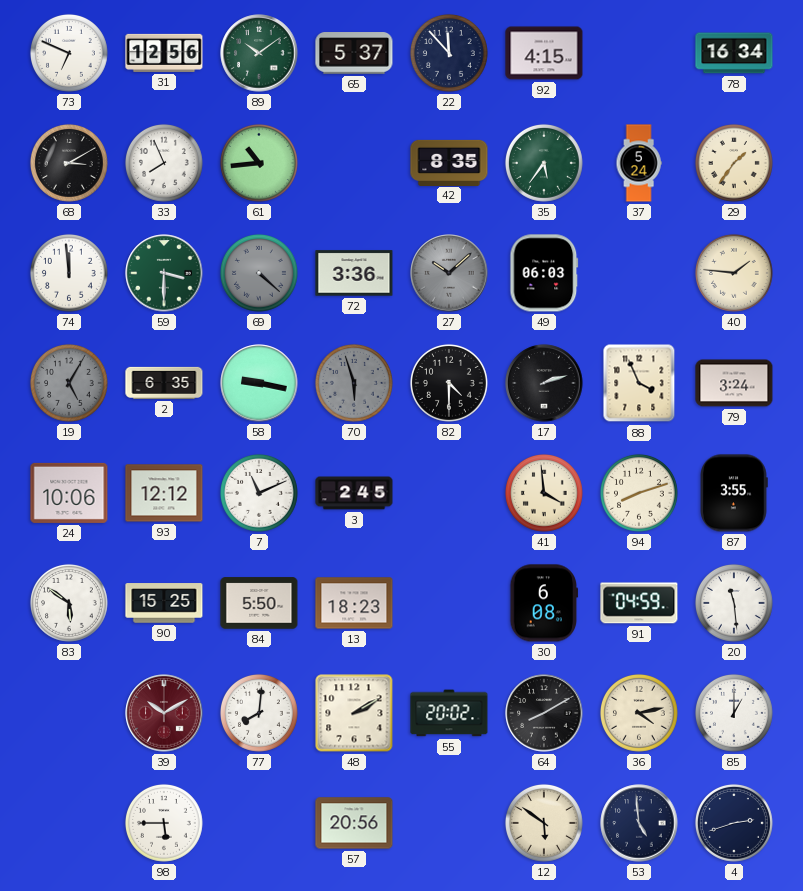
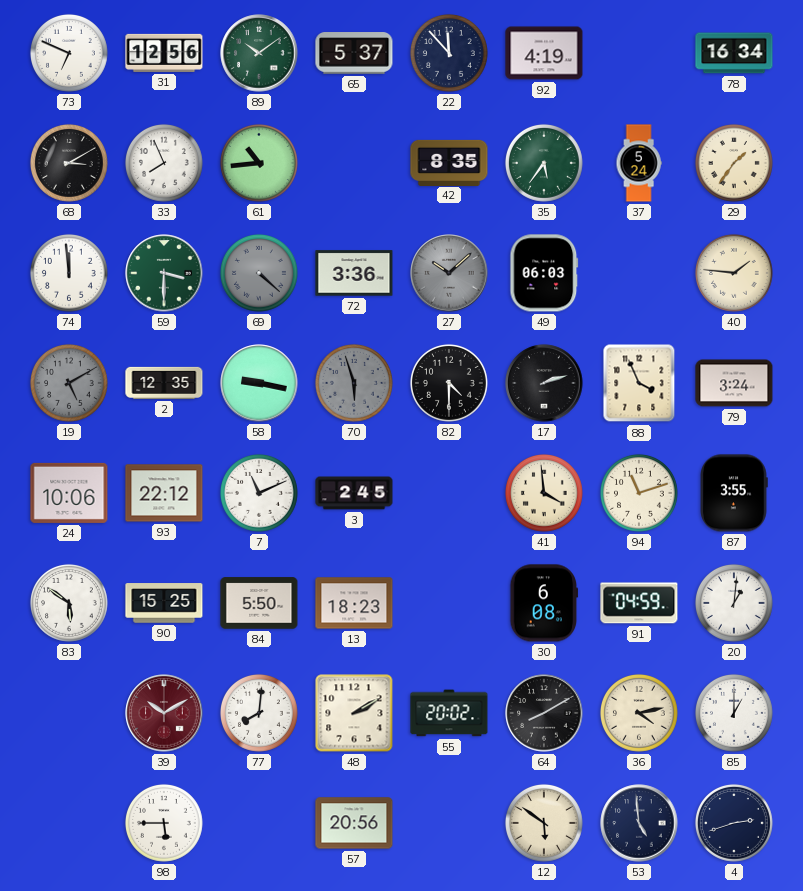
92: 4:15 -> 4:19
19: 5:05 -> 5:10
2: 6:35 -> 12:35
93: 12:12 -> 22:12
94: 8:12 -> 11:12
20: 11:29 -> 1:01
